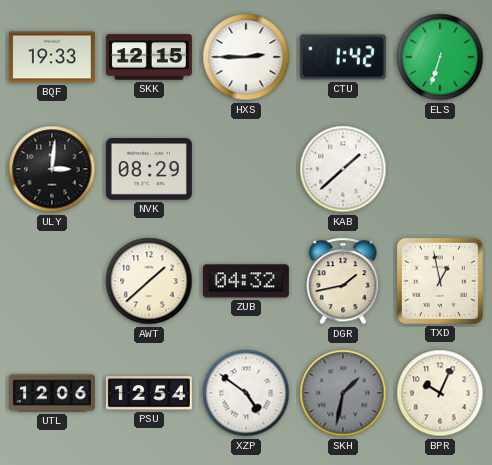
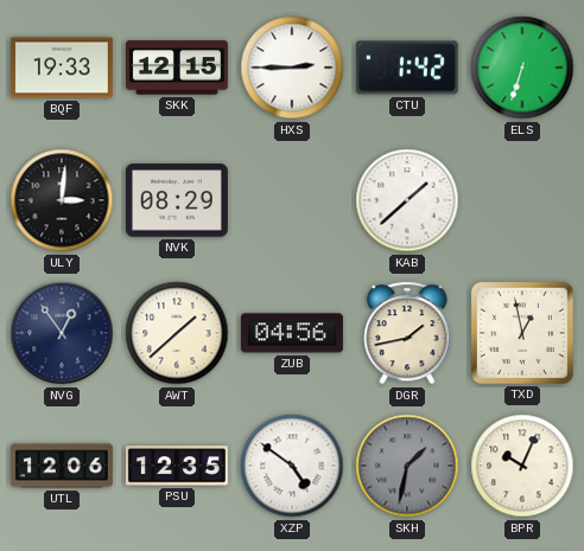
NVG: none -> 12:54
ZUB: 04:32 -> 04:56
PSU: 12:54 -> 12:35
